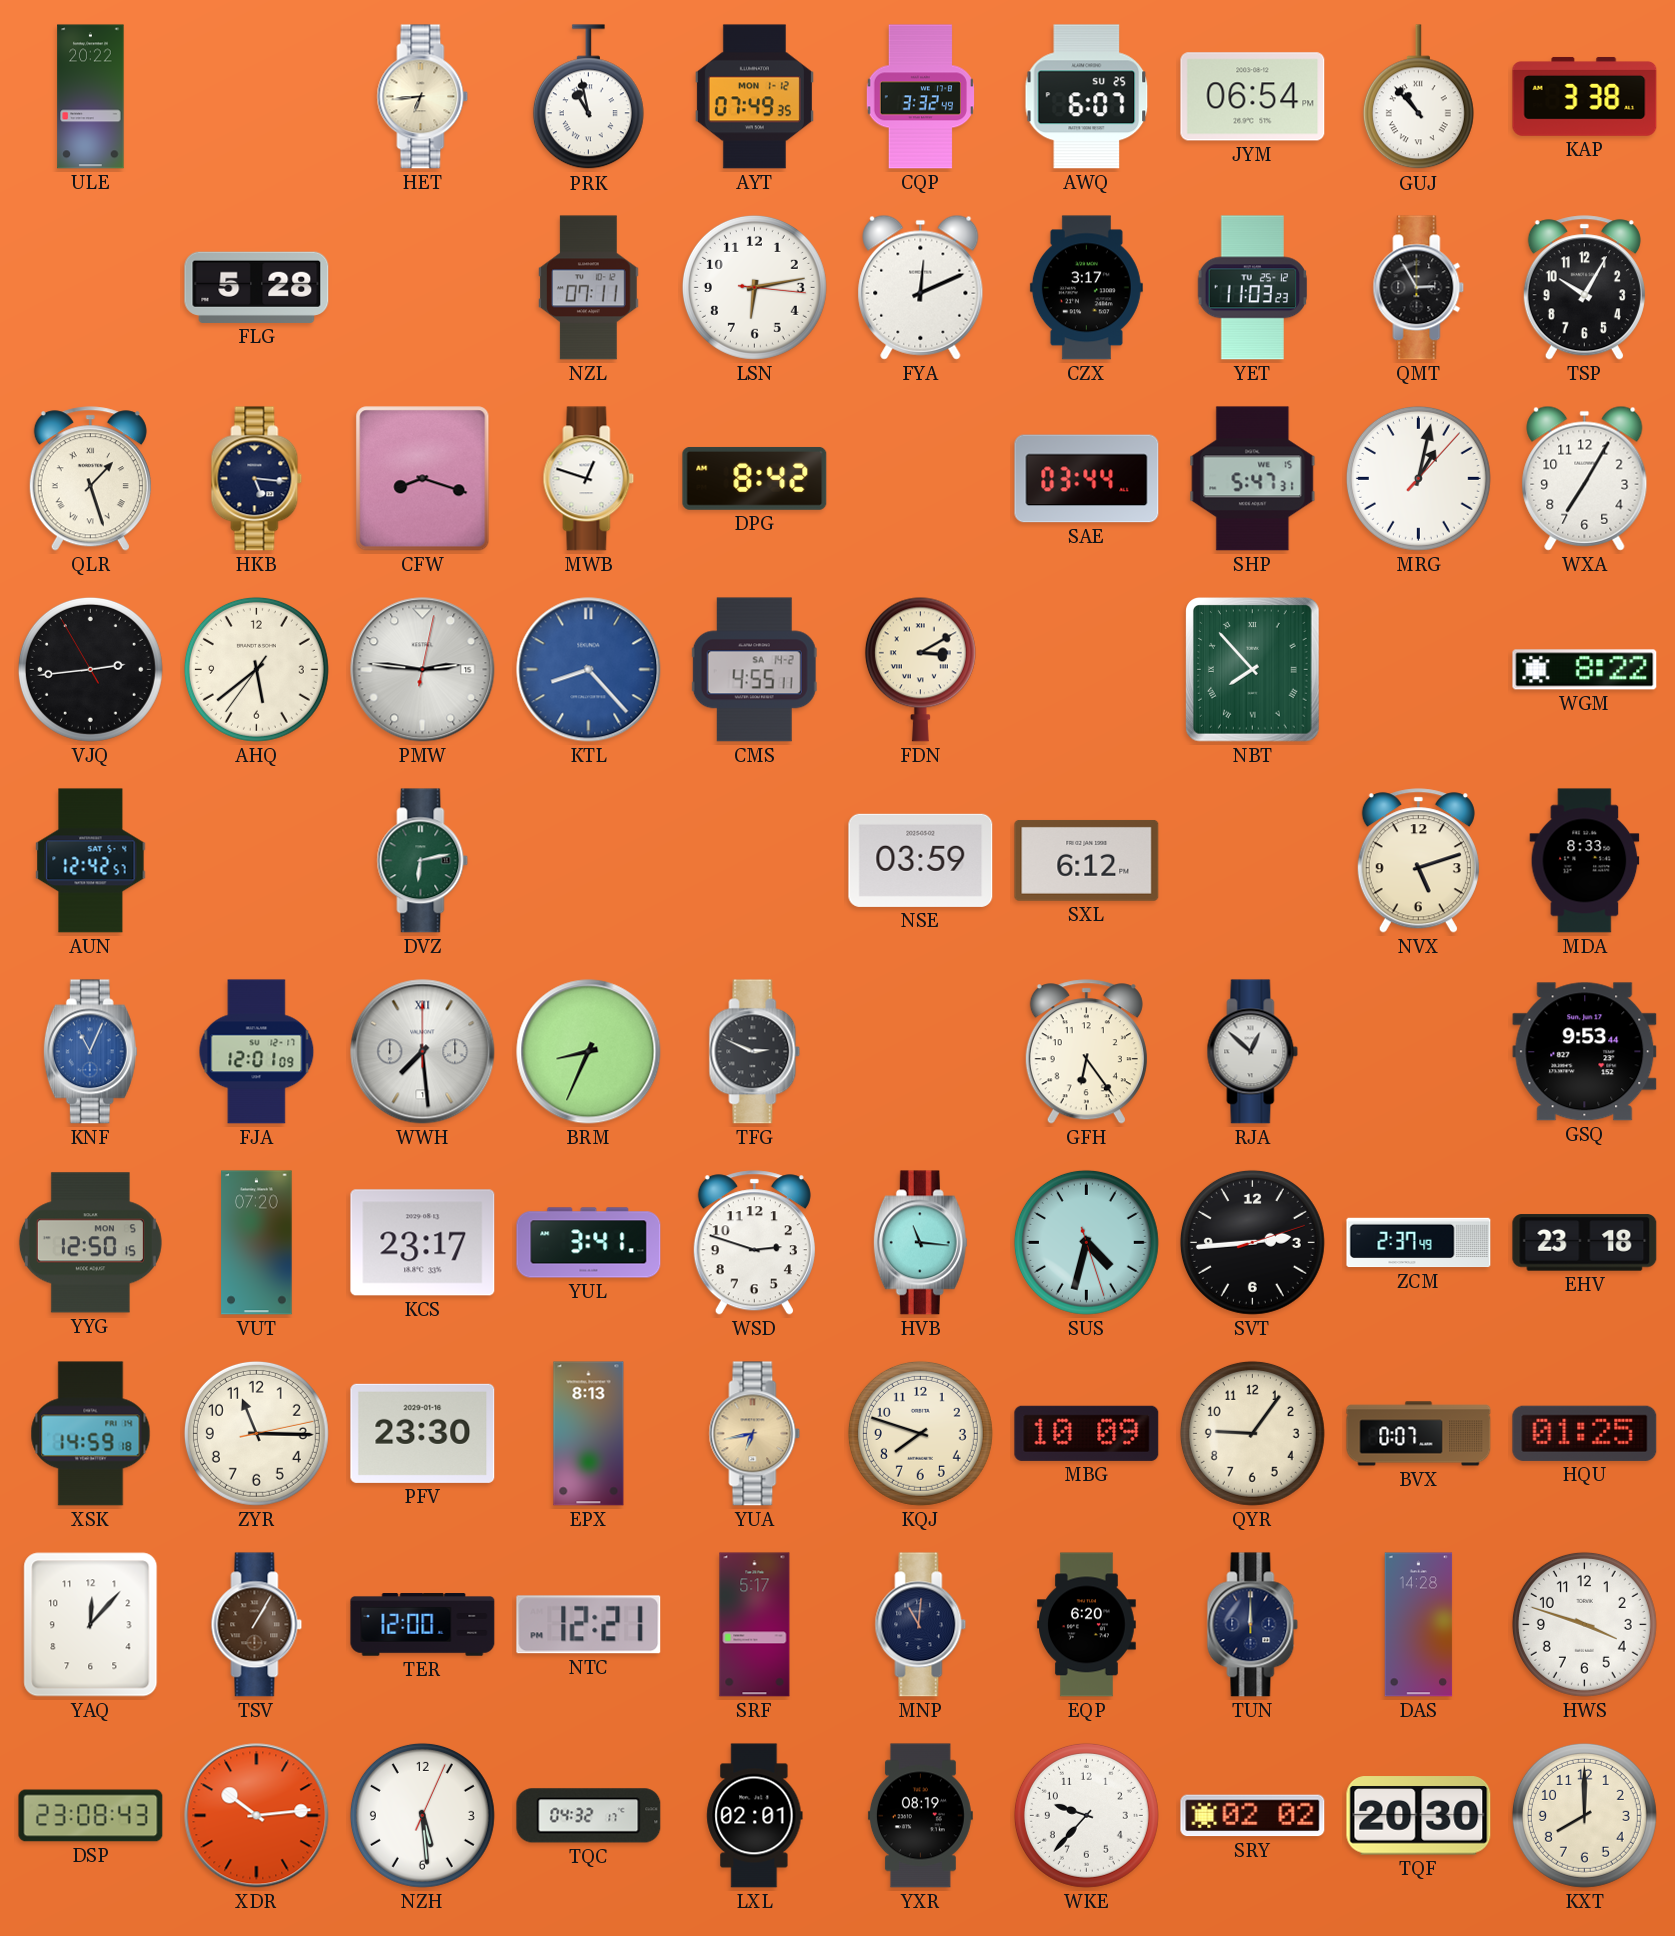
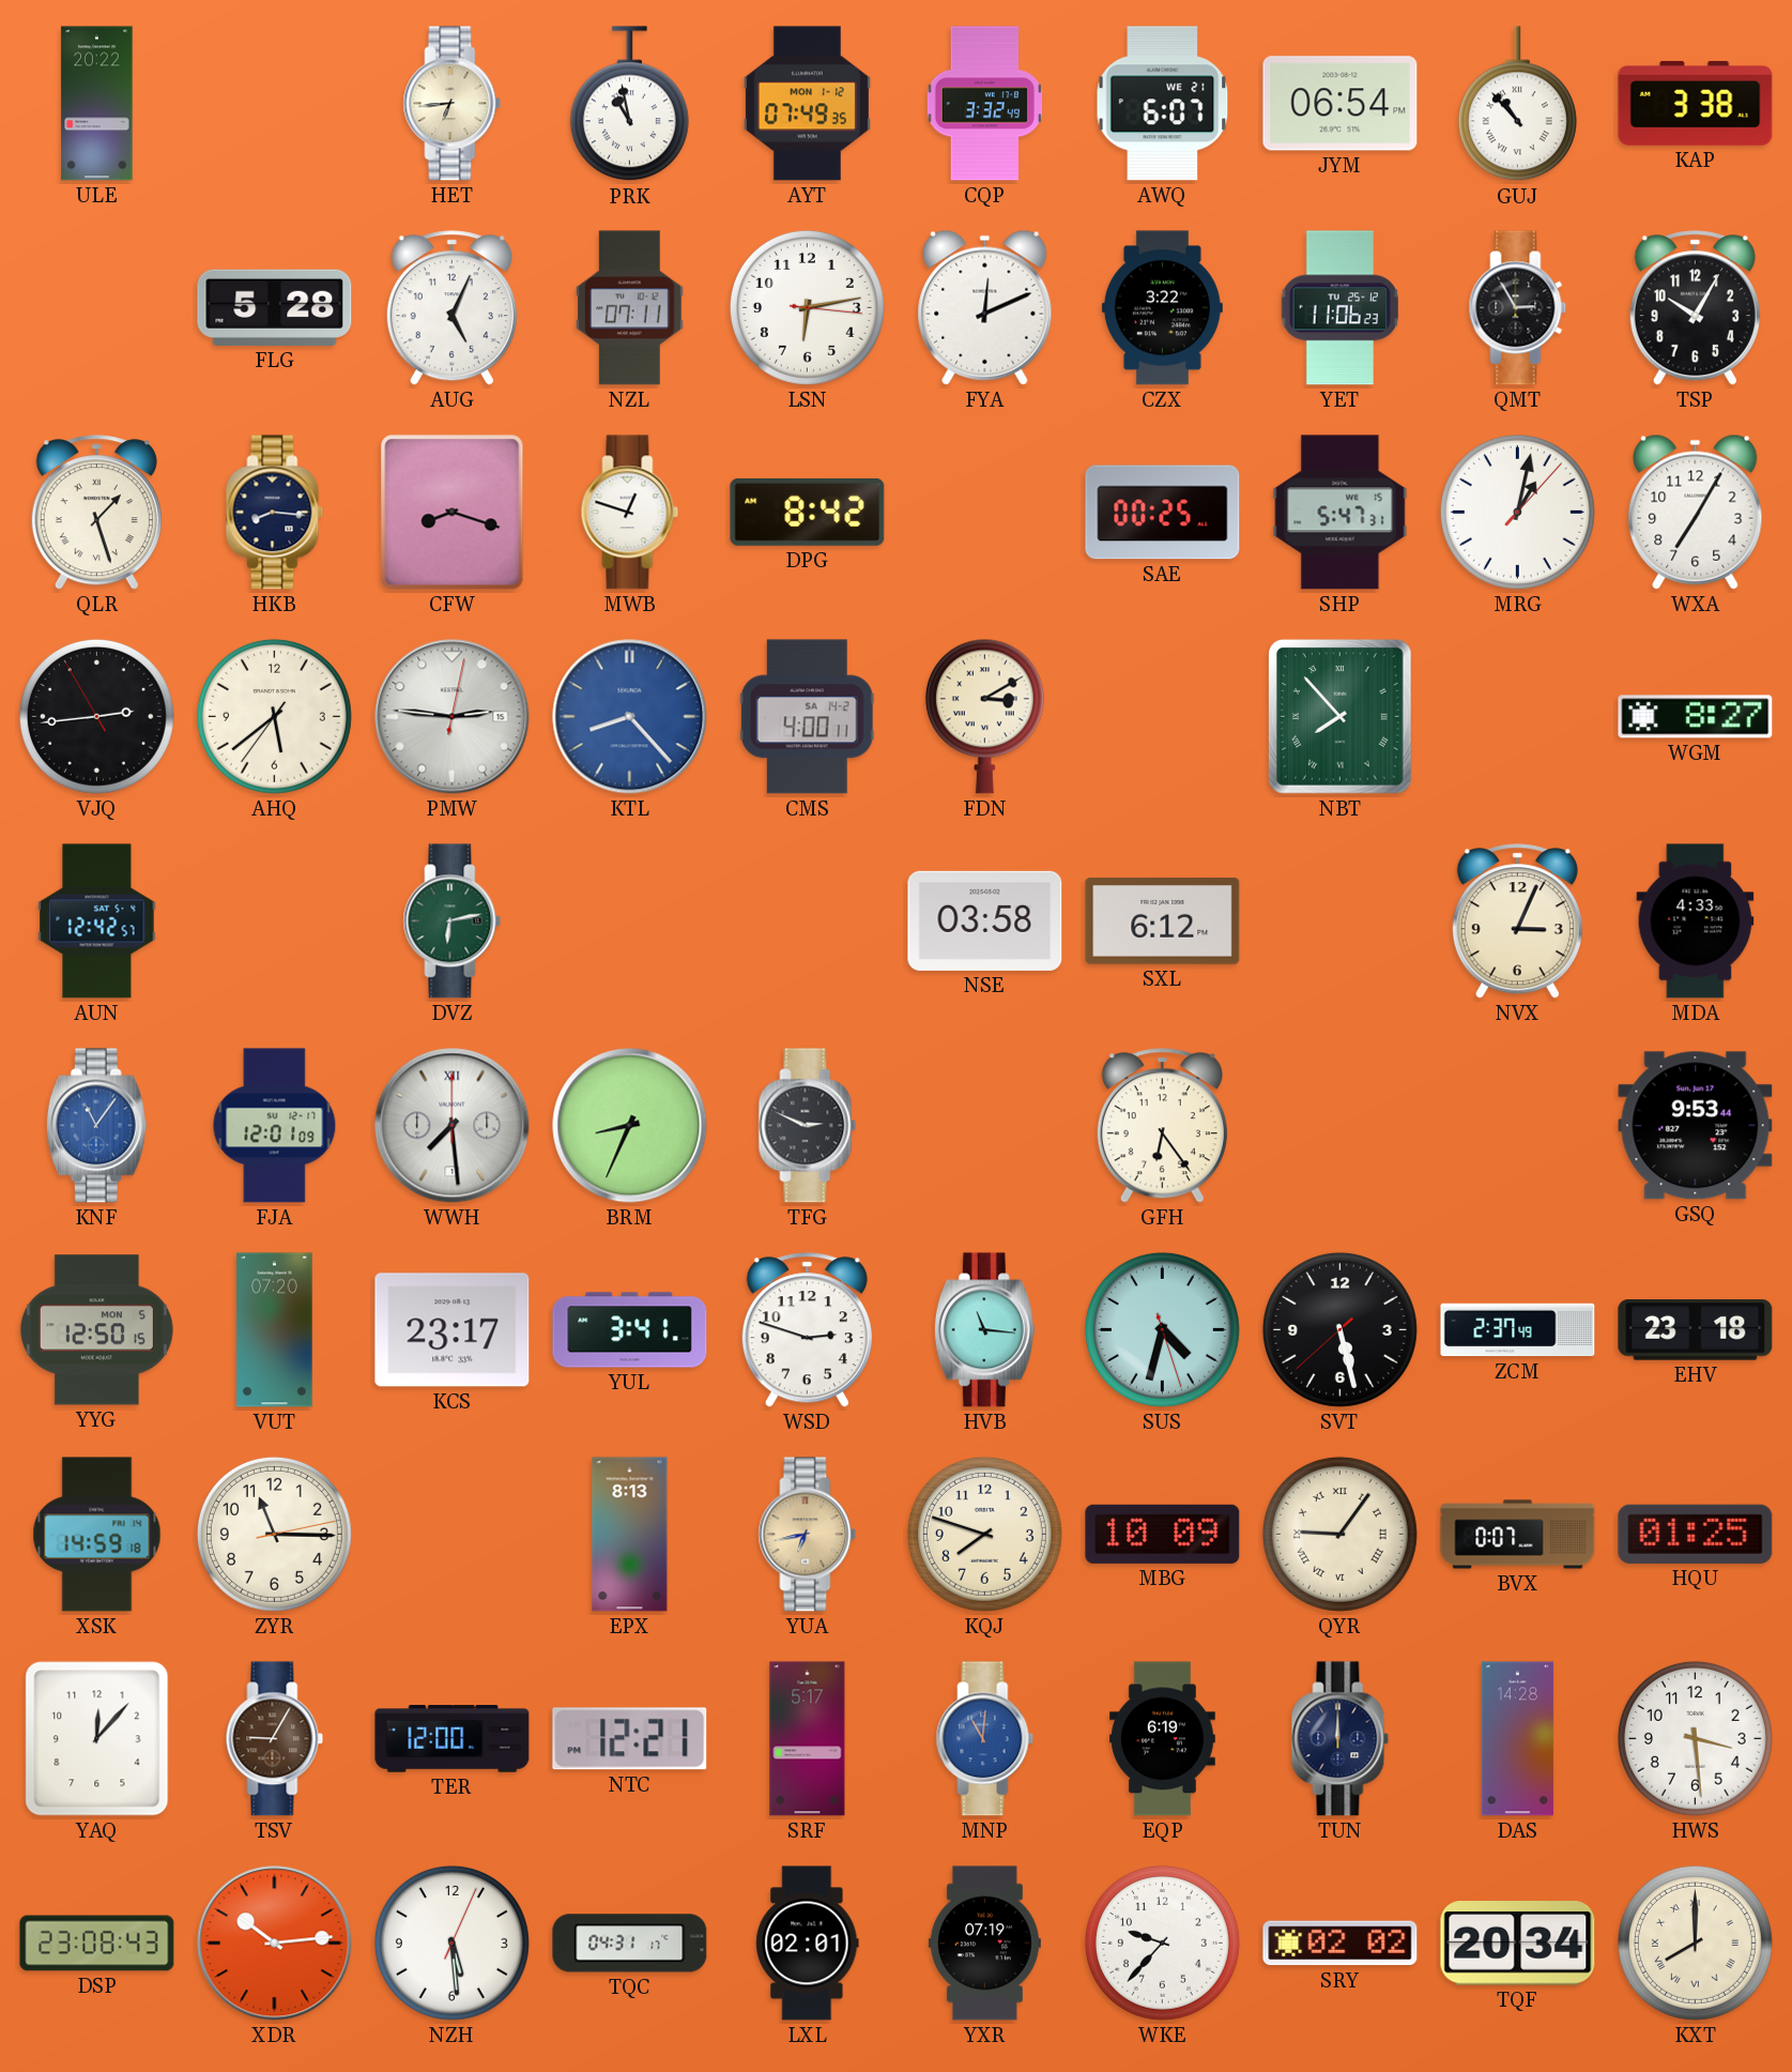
AWQ date: SU 25 -> WE 21
AUG: none -> 5:04
CZX: 3:17 -> 3:22
YET: 11:03 -> 11:06
HKB: 5:16 -> 8:16
SAE: 03:44 -> 00:25
CMS: 4:55 -> 4:00
WGM: 8:22 -> 8:27
NSE: 03:59 -> 03:58
NVX: 5:12 -> 3:04
MDA: 8:33 -> 4:33
KNF: 11:04 -> 11:06
RJA: 12:52 -> none
SVT: 2:44 -> 5:27
PFV: 23:30 -> none
QYR numerals: Arabic -> Roman
TSV: 1:05 -> 9:05
MNP dial: navy -> blue
EQP: 6:20 -> 6:19
HWS: 3:48 -> 3:29
TQC: 04:32 -> 04:31
YXR: 08:19 -> 07:19
TQF: 20:30 -> 20:34
KXT numerals: Arabic -> Roman
